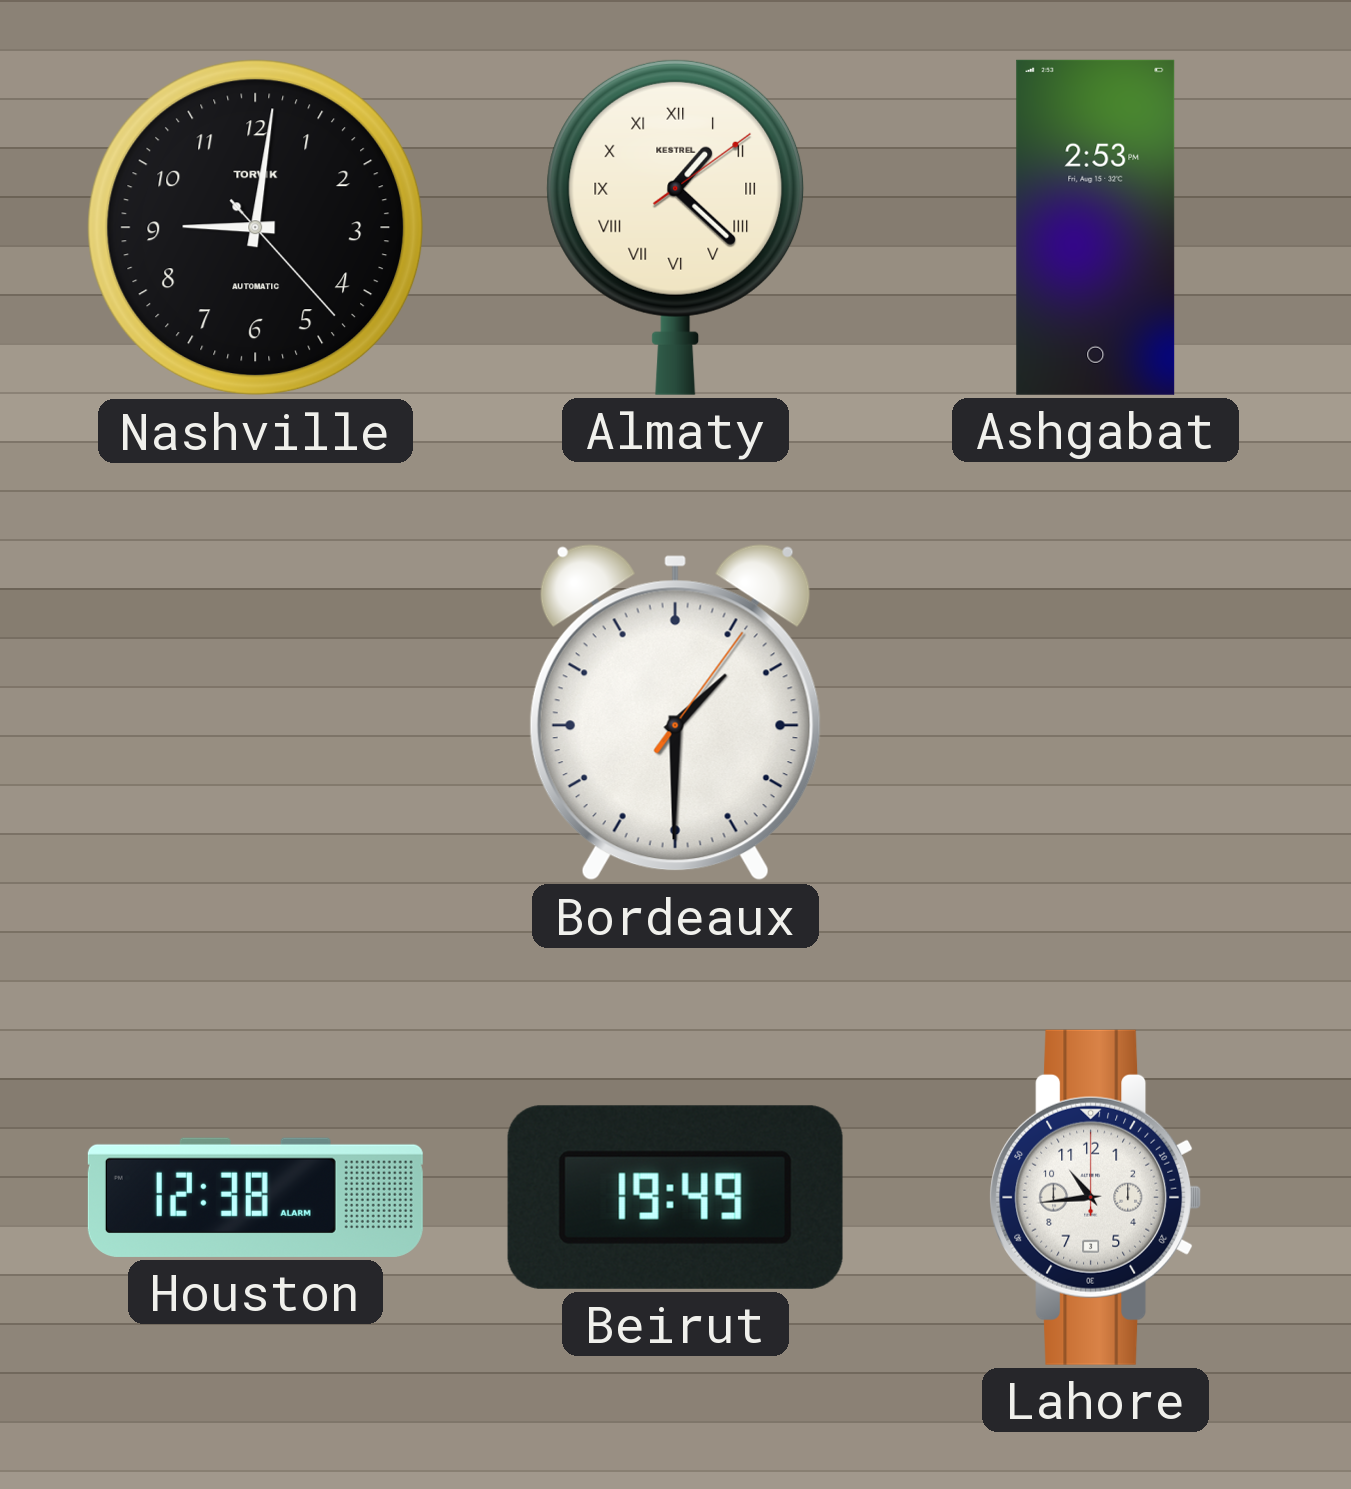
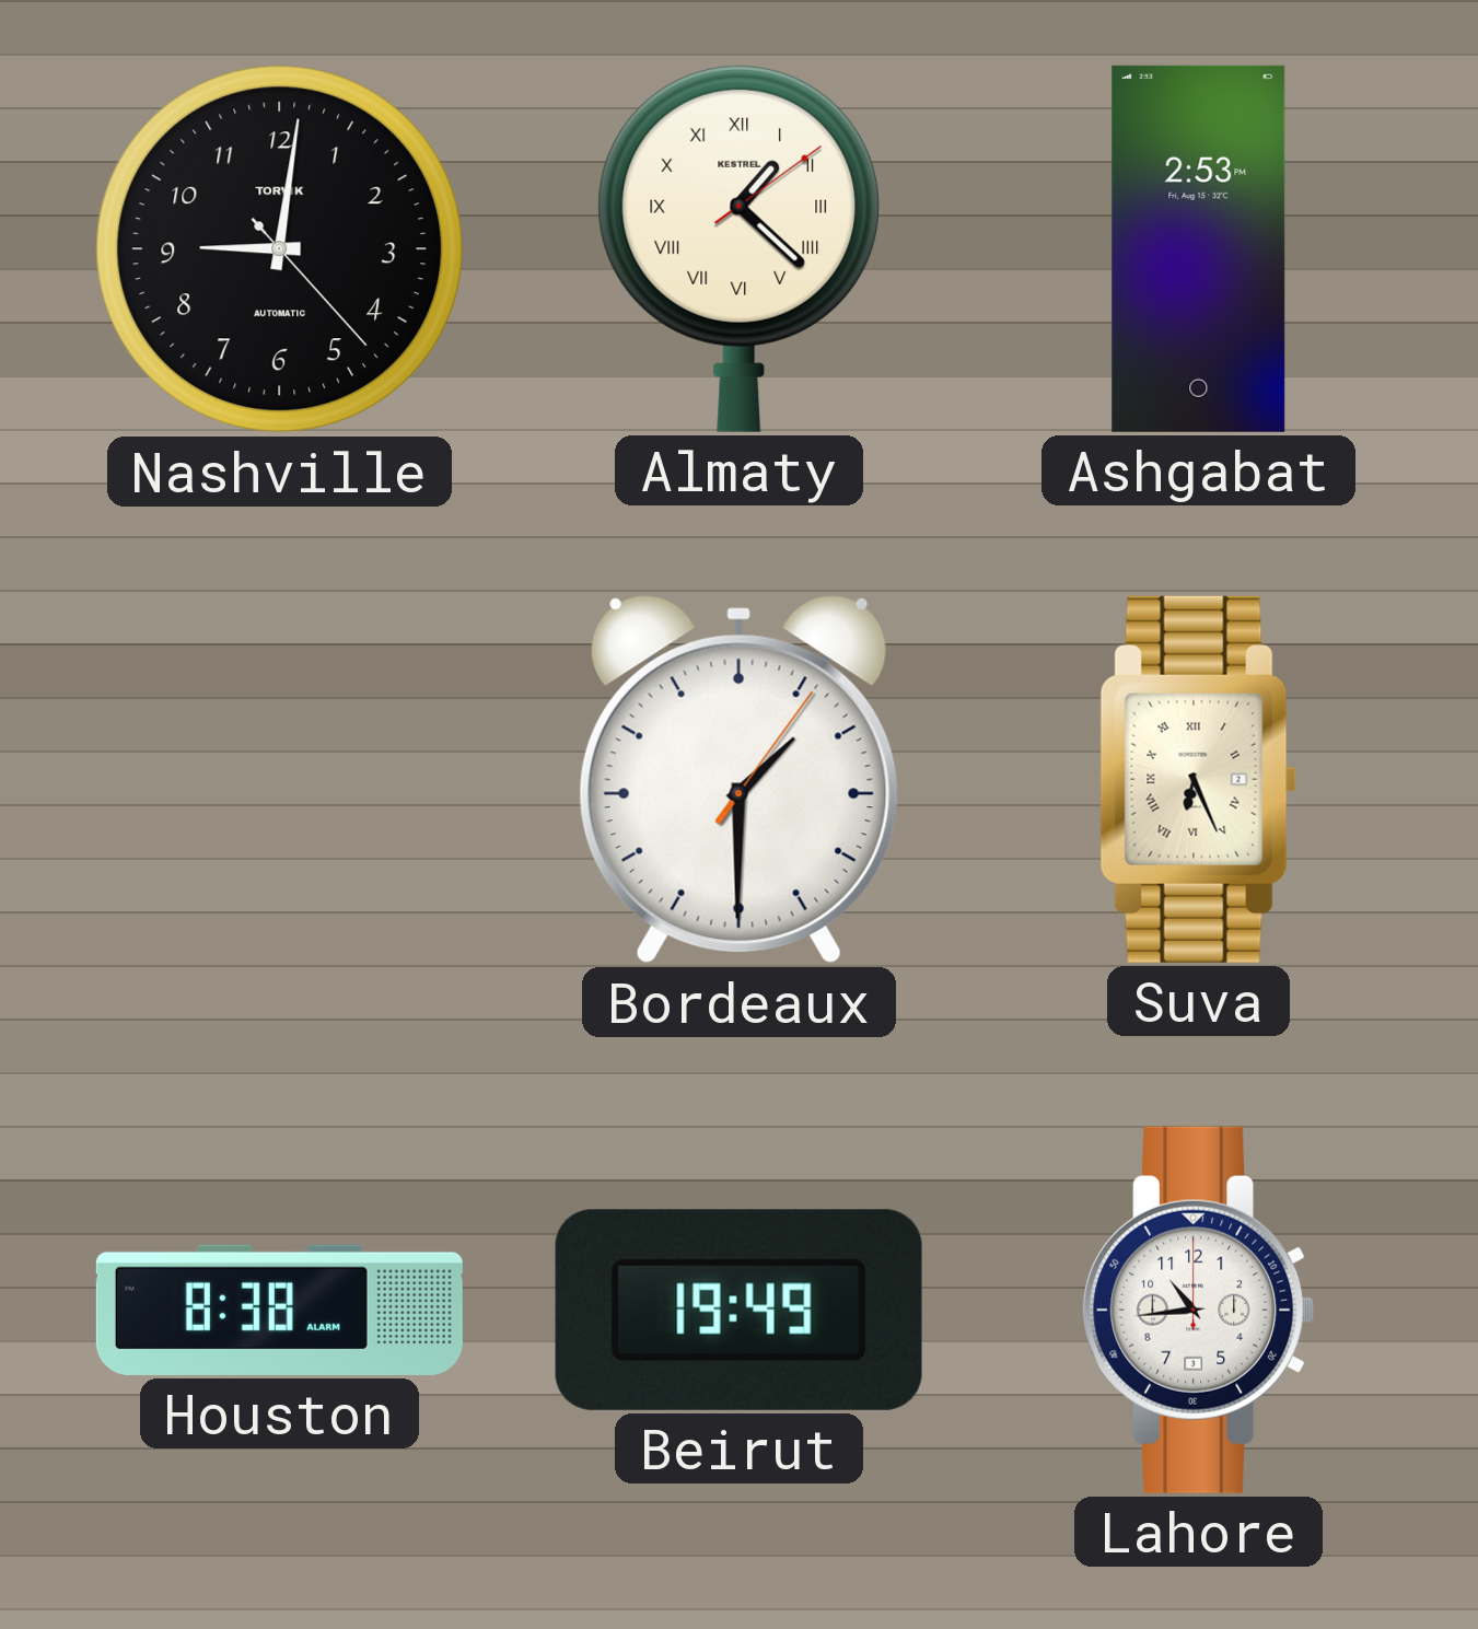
Suva: none -> 6:26
Houston: 12:38 -> 8:38
